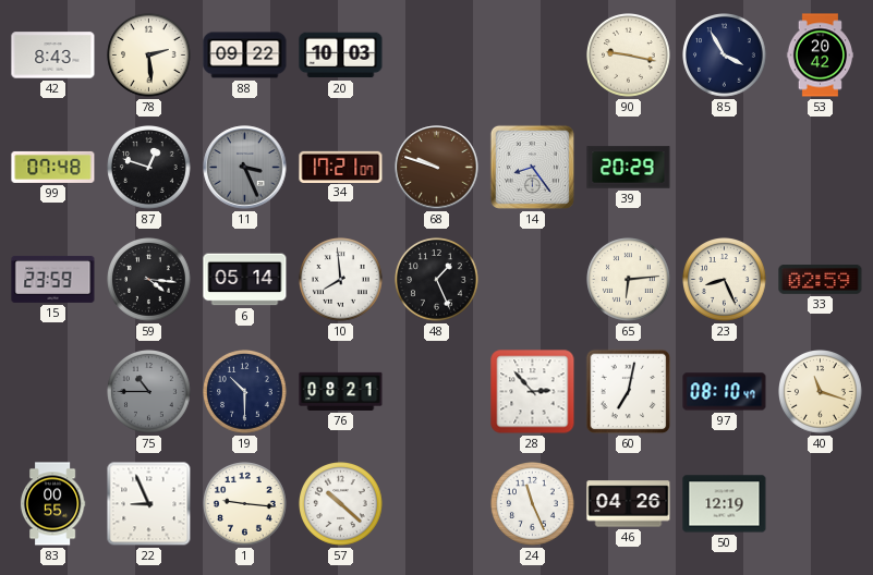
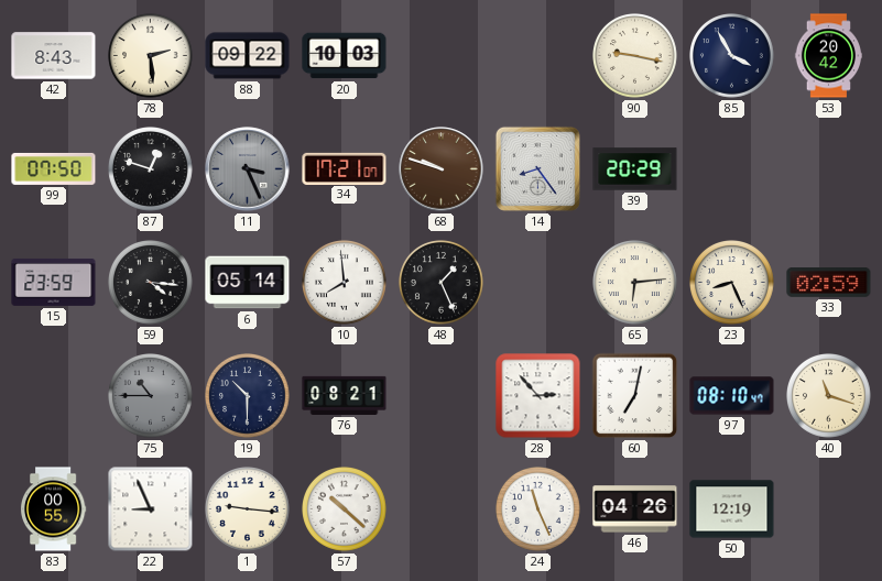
99: 07:48 -> 07:50
